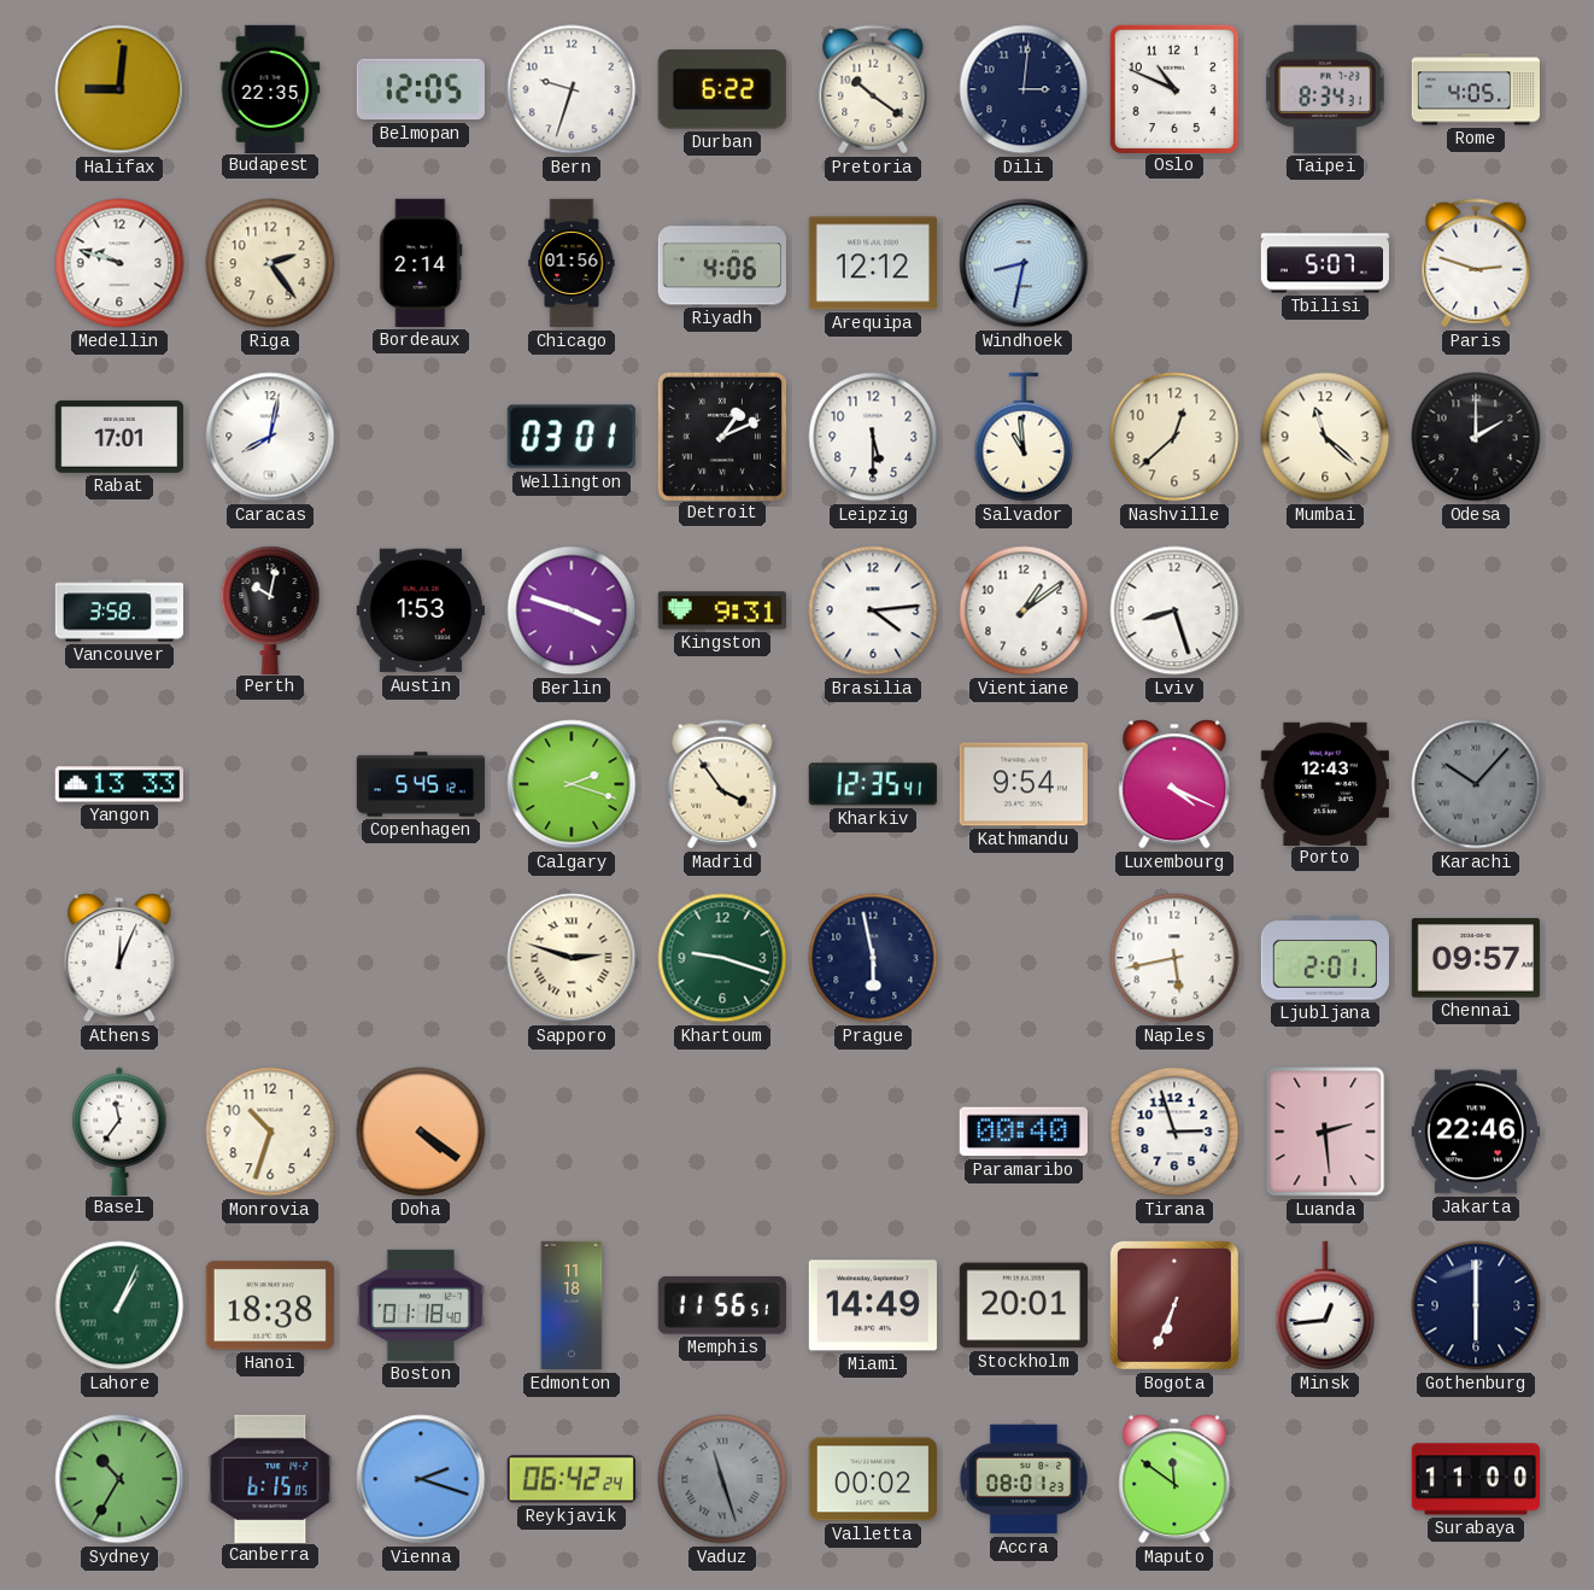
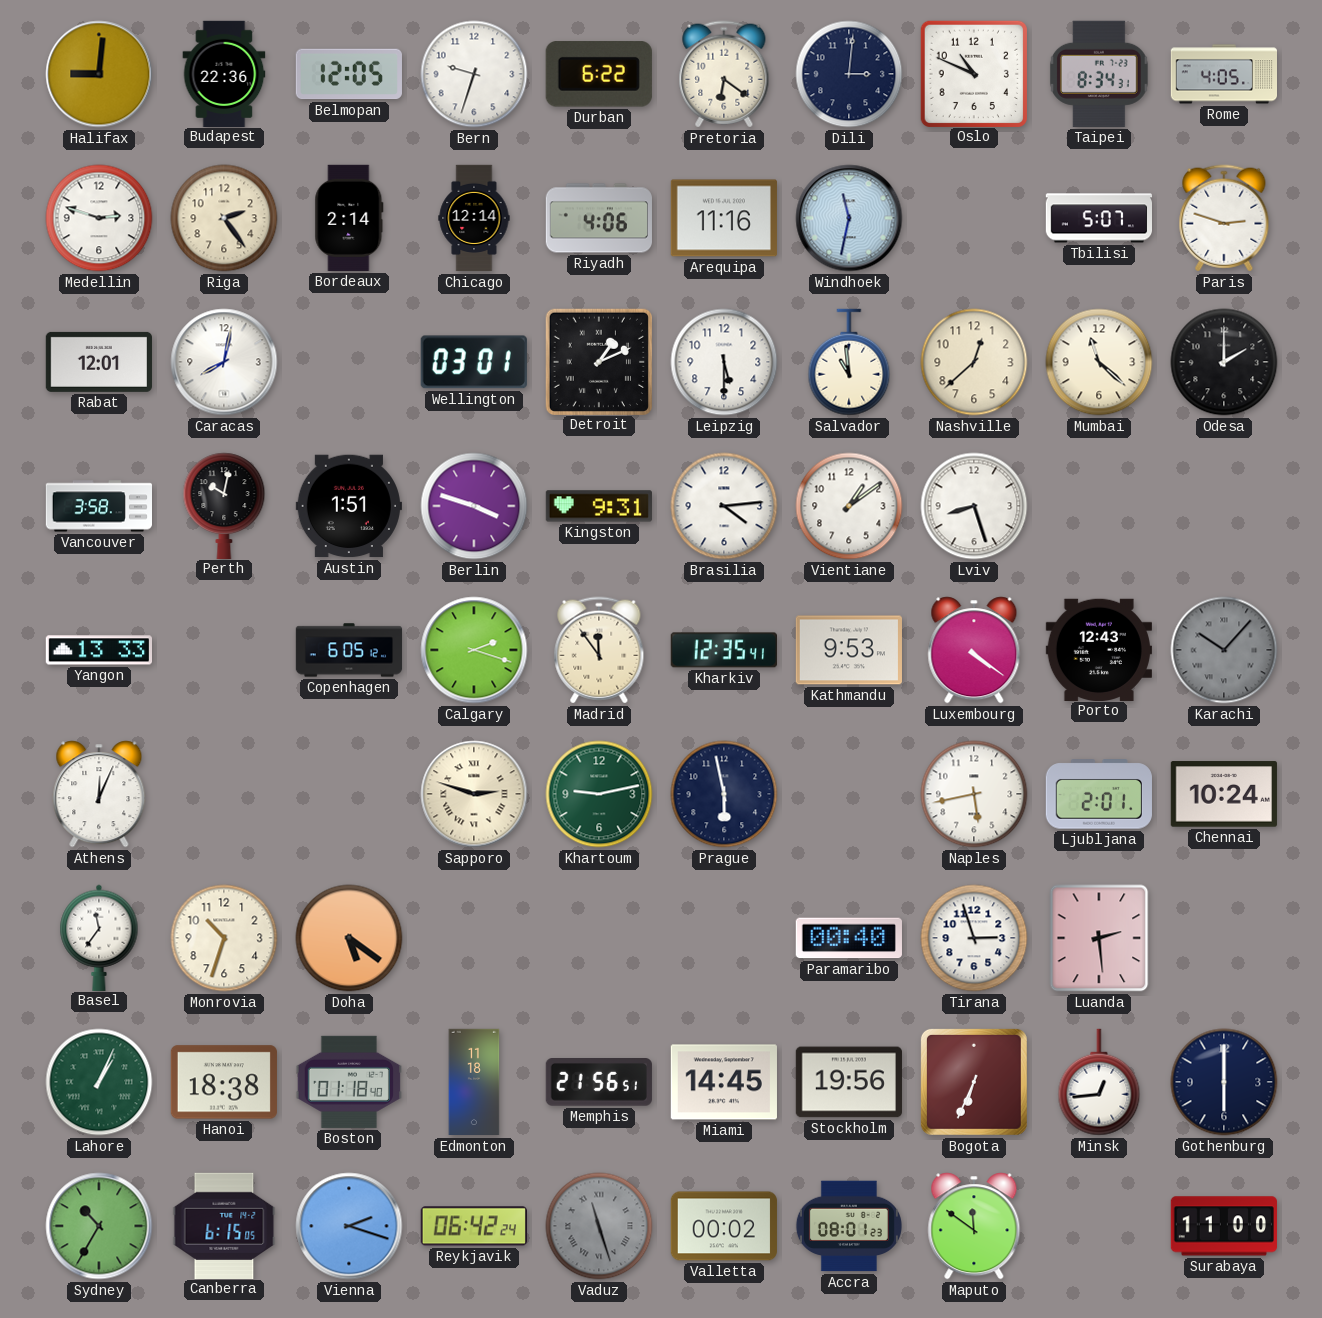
Budapest: 22:35 -> 22:36
Pretoria: 10:21 -> 6:21
Medellin: 9:48 -> 2:48
Chicago: 01:56 -> 12:14
Arequipa: 12:12 -> 11:16
Windhoek: 8:32 -> 11:32
Rabat: 17:01 -> 12:01
Austin: 1:53 -> 1:51
Copenhagen: 5:45 -> 6:05
Madrid: 3:54 -> 11:54
Kathmandu: 9:54 -> 9:53
Luxembourg: 4:19 -> 4:21
Khartoum: 9:18 -> 9:13
Chennai: 09:57 -> 10:24
Doha: 4:21 -> 5:21
Jakarta: 22:46 -> none
Memphis: 11:56 -> 21:56
Miami: 14:49 -> 14:45
Stockholm: 20:01 -> 19:56
